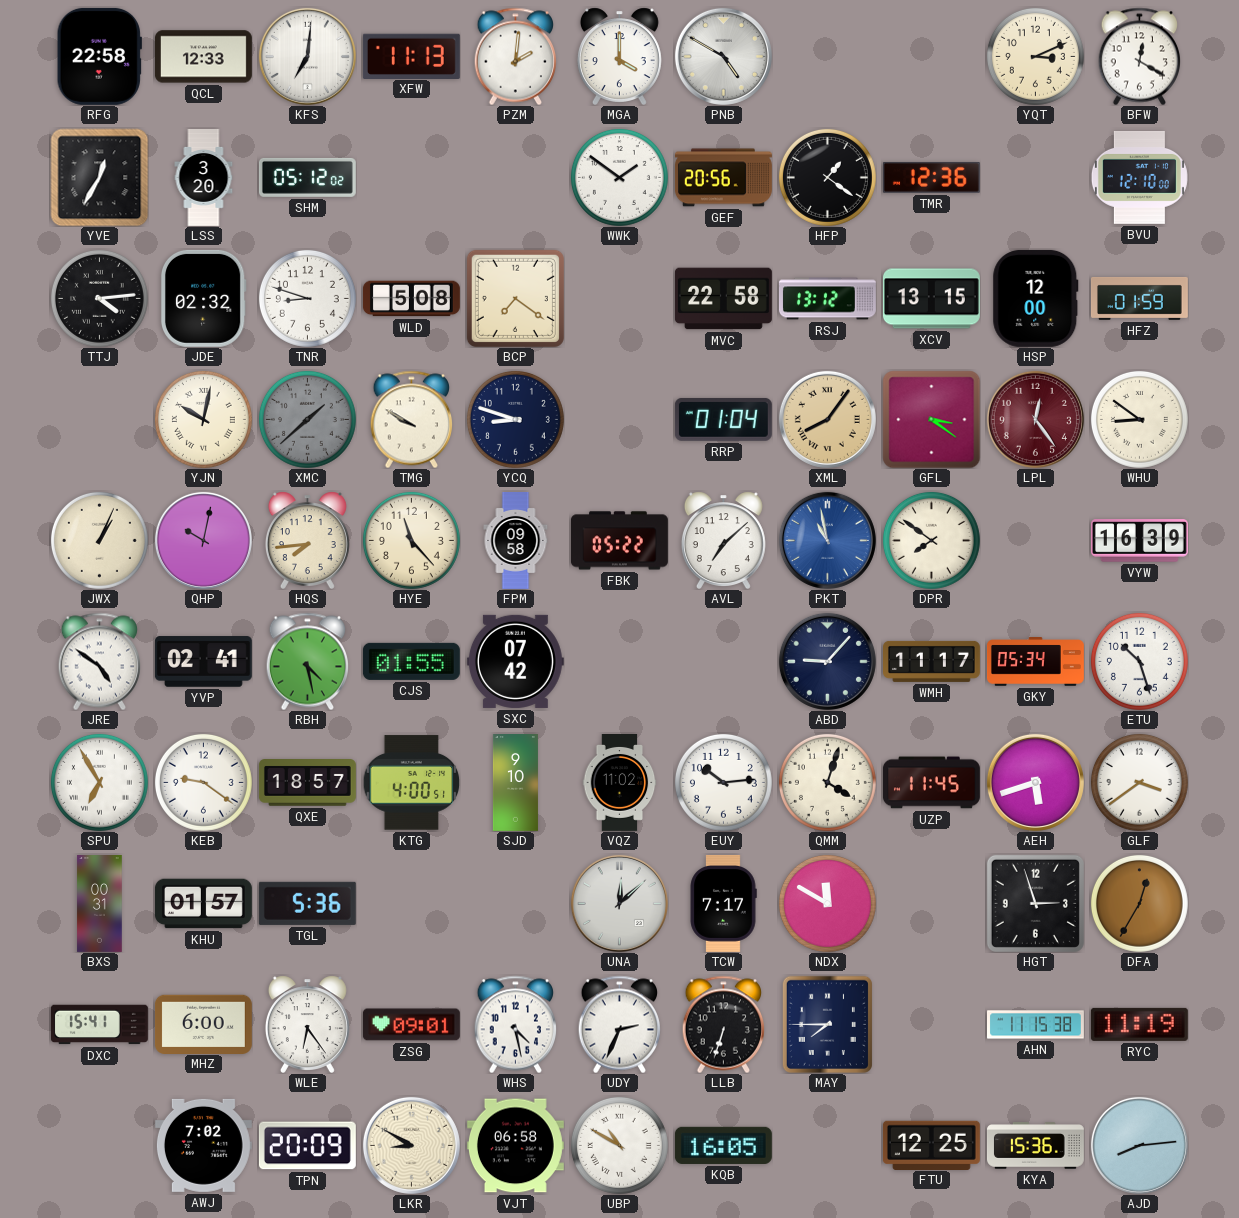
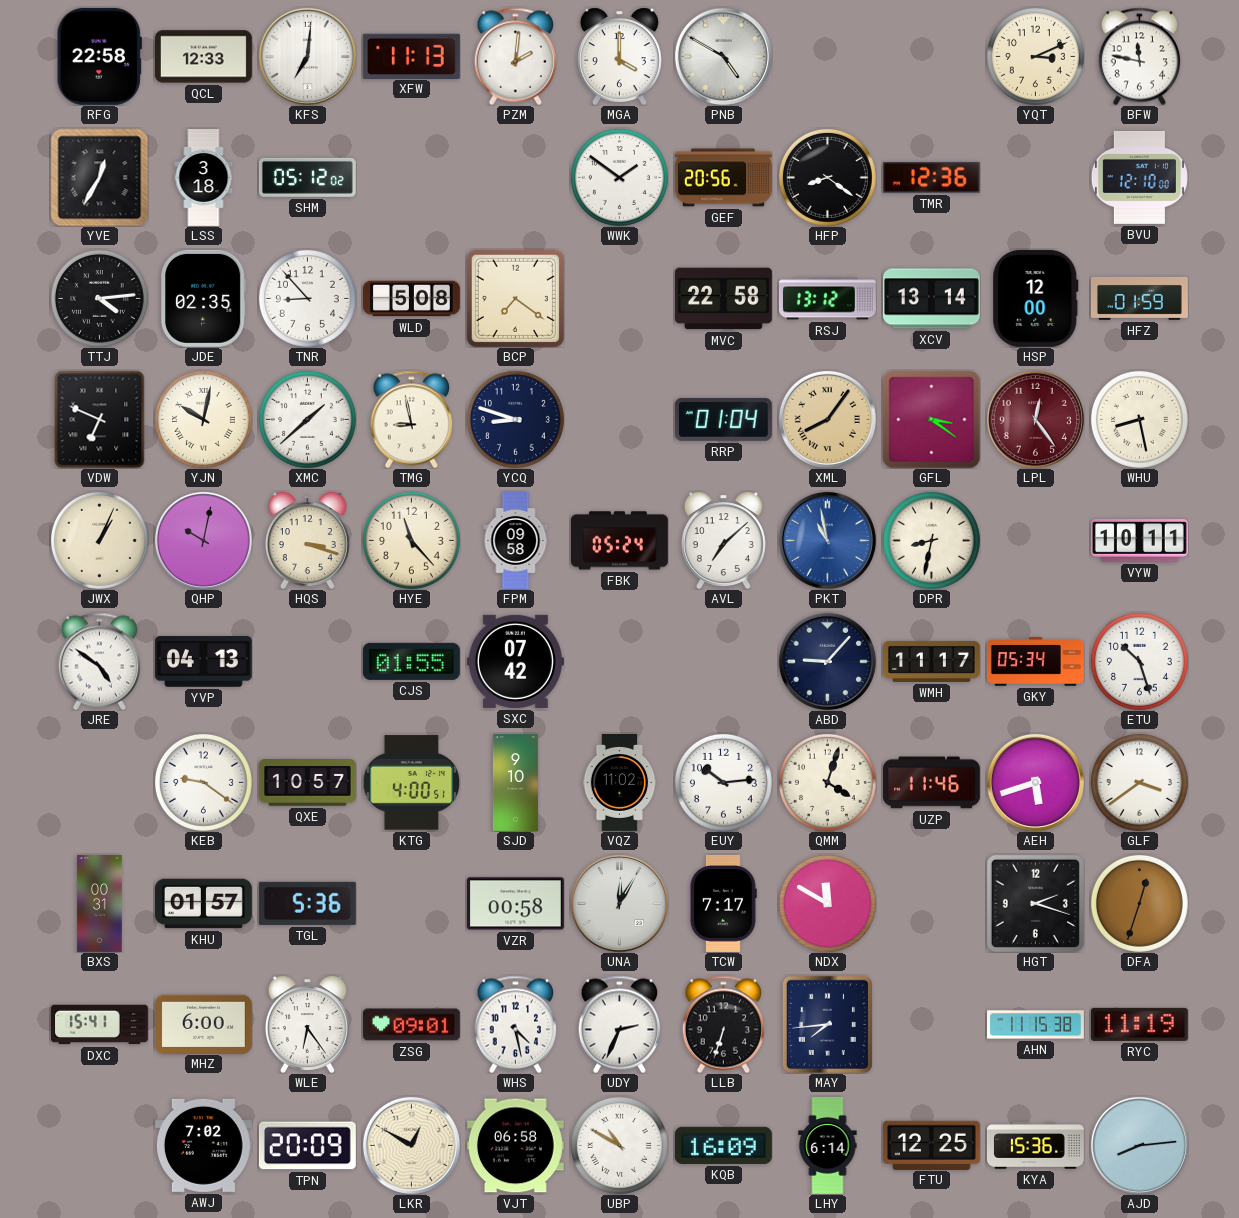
BFW: 12:20 -> 11:47
LSS: 3:20 -> 3:18
HFP: 1:21 -> 8:21
JDE: 02:32 -> 02:35
TNR: 8:48 -> 8:53
XCV: 13:15 -> 13:14
VDW: none -> 6:49
XMC dial: grey -> white
TMG: 9:50 -> 8:58
WHU: 8:51 -> 8:28
HQS: 7:44 -> 3:18
FBK: 05:22 -> 05:24
DPR: 7:51 -> 8:32
VYW: 16:39 -> 10:11
YVP: 02:41 -> 04:13
RBH: 4:28 -> none
SPU: 6:55 -> none
QXE: 18:57 -> 10:57
UZP: 11:45 -> 11:46
VZR: none -> 00:58
UNA: 12:08 -> 12:05
HGT: 2:57 -> 2:18
DFA: 12:35 -> 12:33
MAY: 7:45 -> 7:44
LKR: 8:50 -> 12:50
KQB: 16:05 -> 16:09
LHY: none -> 6:14
